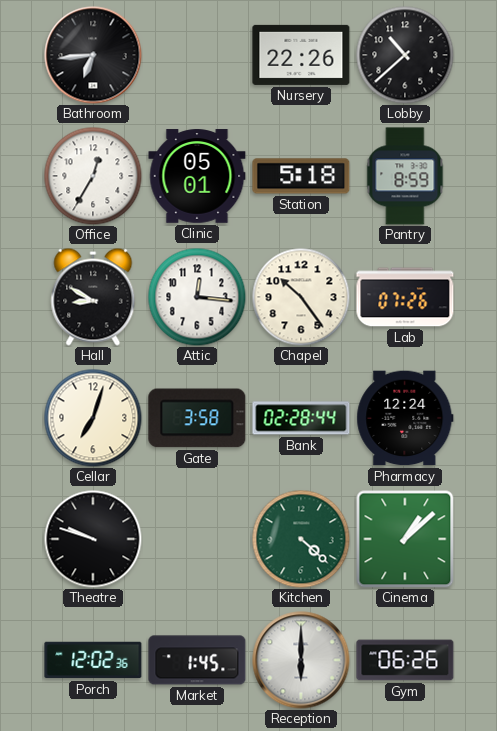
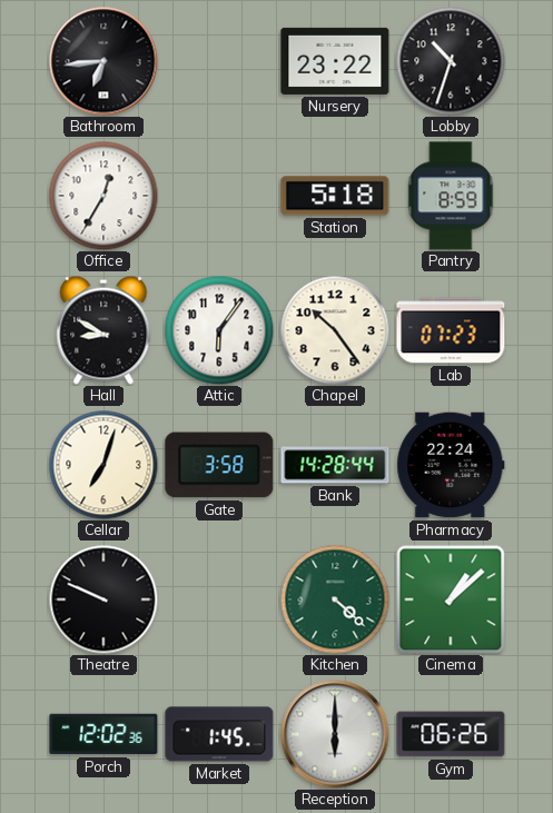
Nursery: 22:26 -> 23:22
Lobby: 10:38 -> 10:33
Clinic: 05:01 -> none
Attic: 12:16 -> 6:06
Lab: 07:26 -> 07:23
Bank: 02:28 -> 14:28
Pharmacy: 12:24 -> 22:24
Theatre: 9:48 -> 9:49
